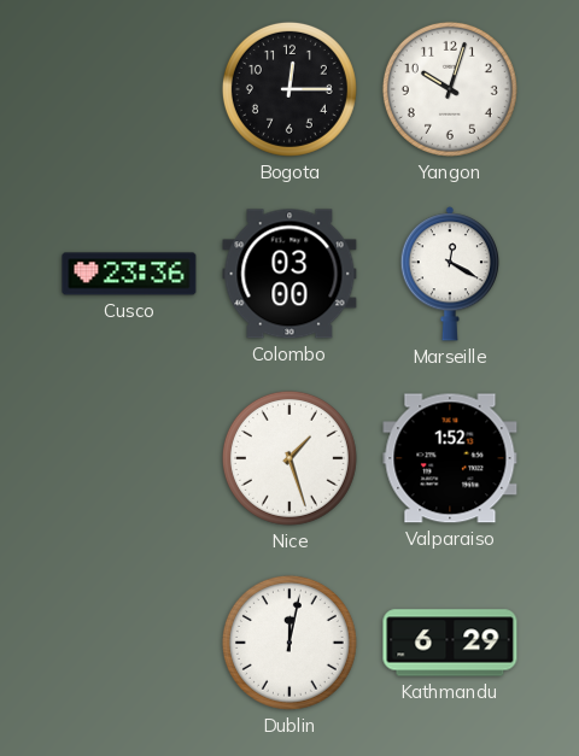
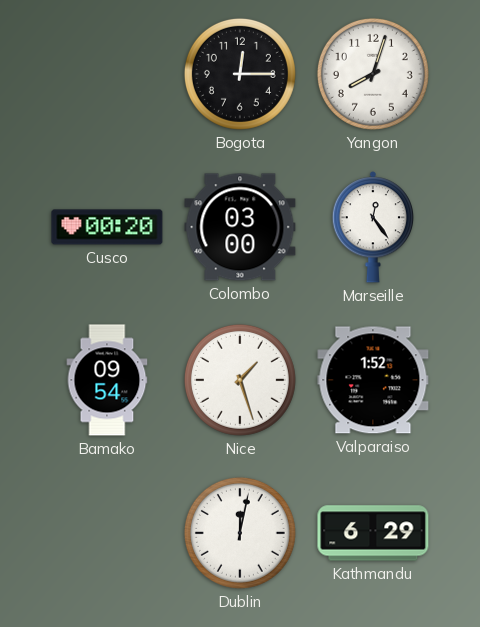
Yangon: 10:03 -> 8:03
Cusco: 23:36 -> 00:20
Marseille: 12:20 -> 12:24
Bamako: none -> 09:54
